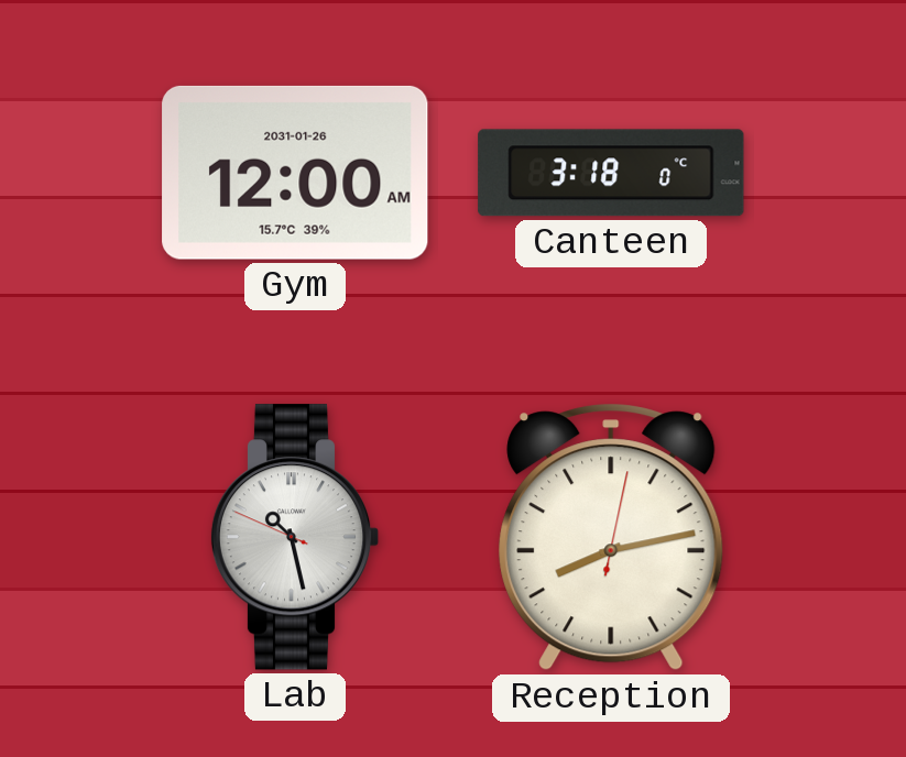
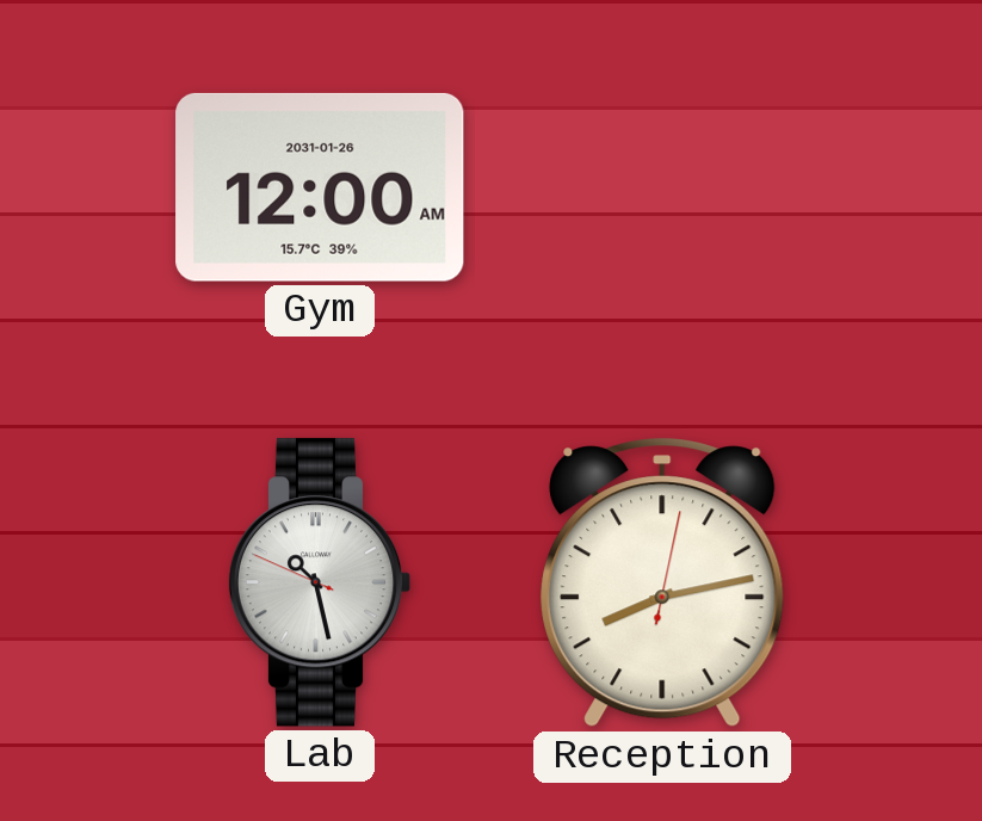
Canteen: 3:18 -> none
